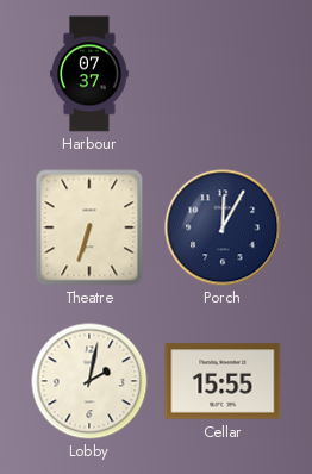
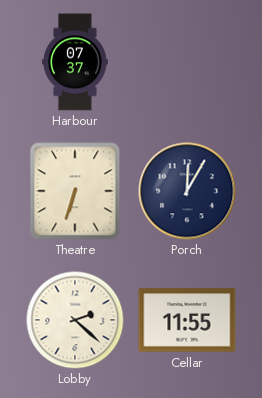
Lobby: 2:02 -> 2:22
Cellar: 15:55 -> 11:55
